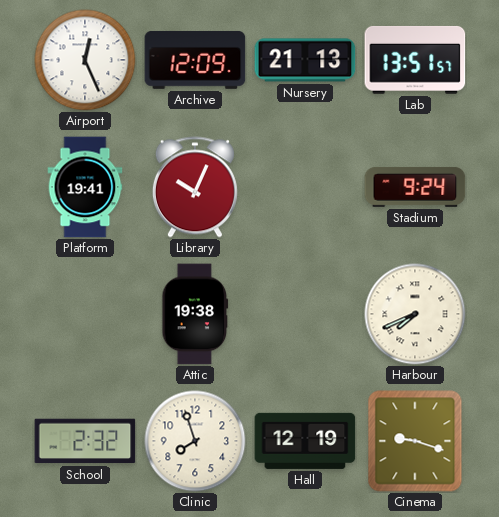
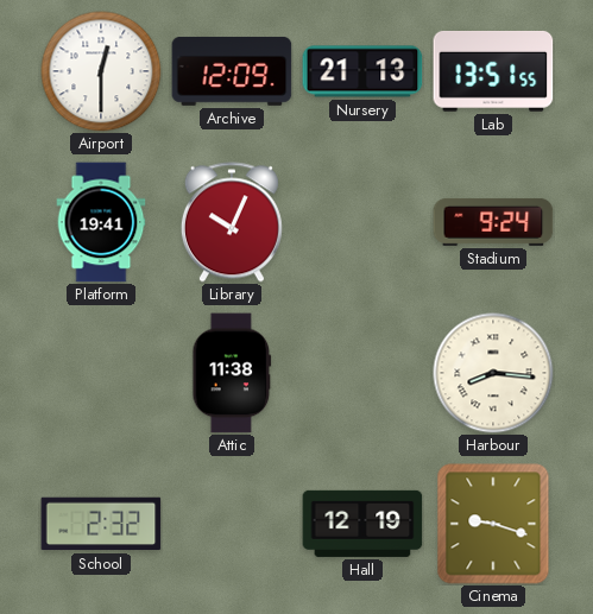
Airport: 12:26 -> 12:30
Lab: 13:51:57 -> 13:51:55
Attic: 19:38 -> 11:38
Harbour: 7:41 -> 8:16
Clinic: 7:57 -> none
